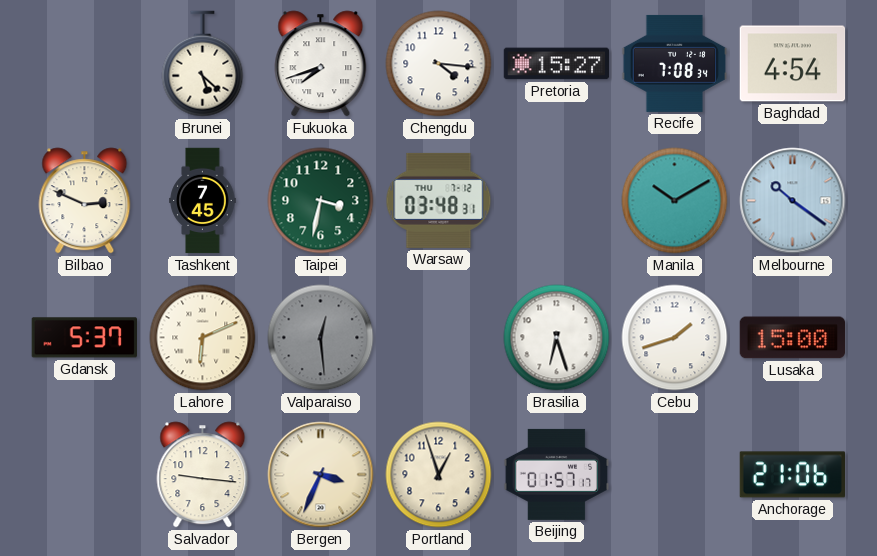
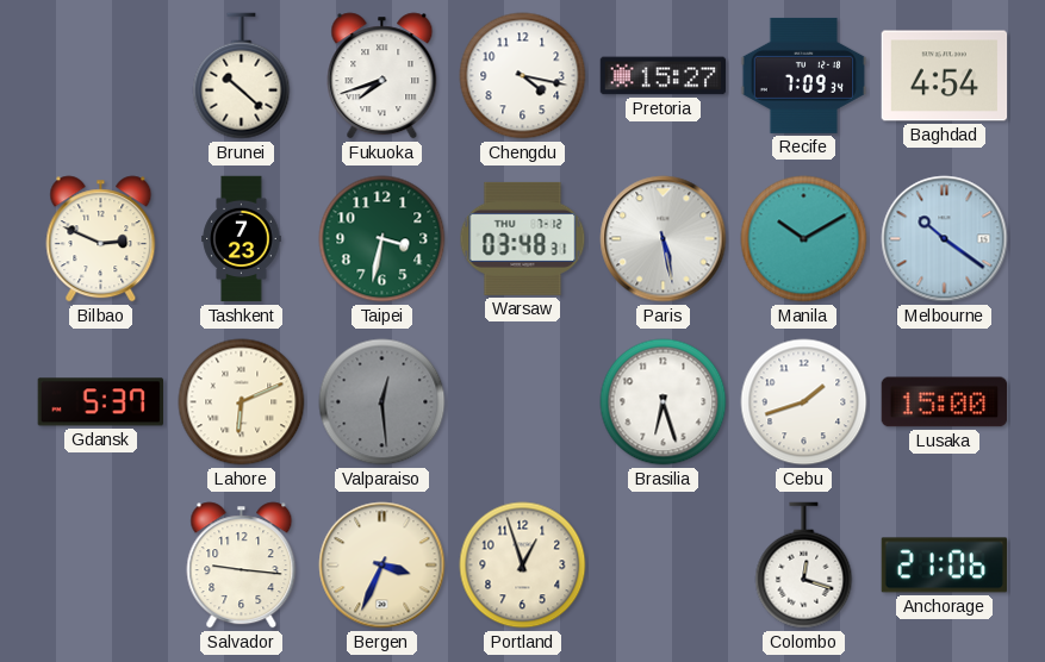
Brunei: 5:22 -> 10:22
Chengdu: 4:16 -> 4:17
Recife: 7:08 -> 7:09
Tashkent: 7:45 -> 7:23
Paris: none -> 5:28
Beijing: 01:57 -> none
Colombo: none -> 12:18
